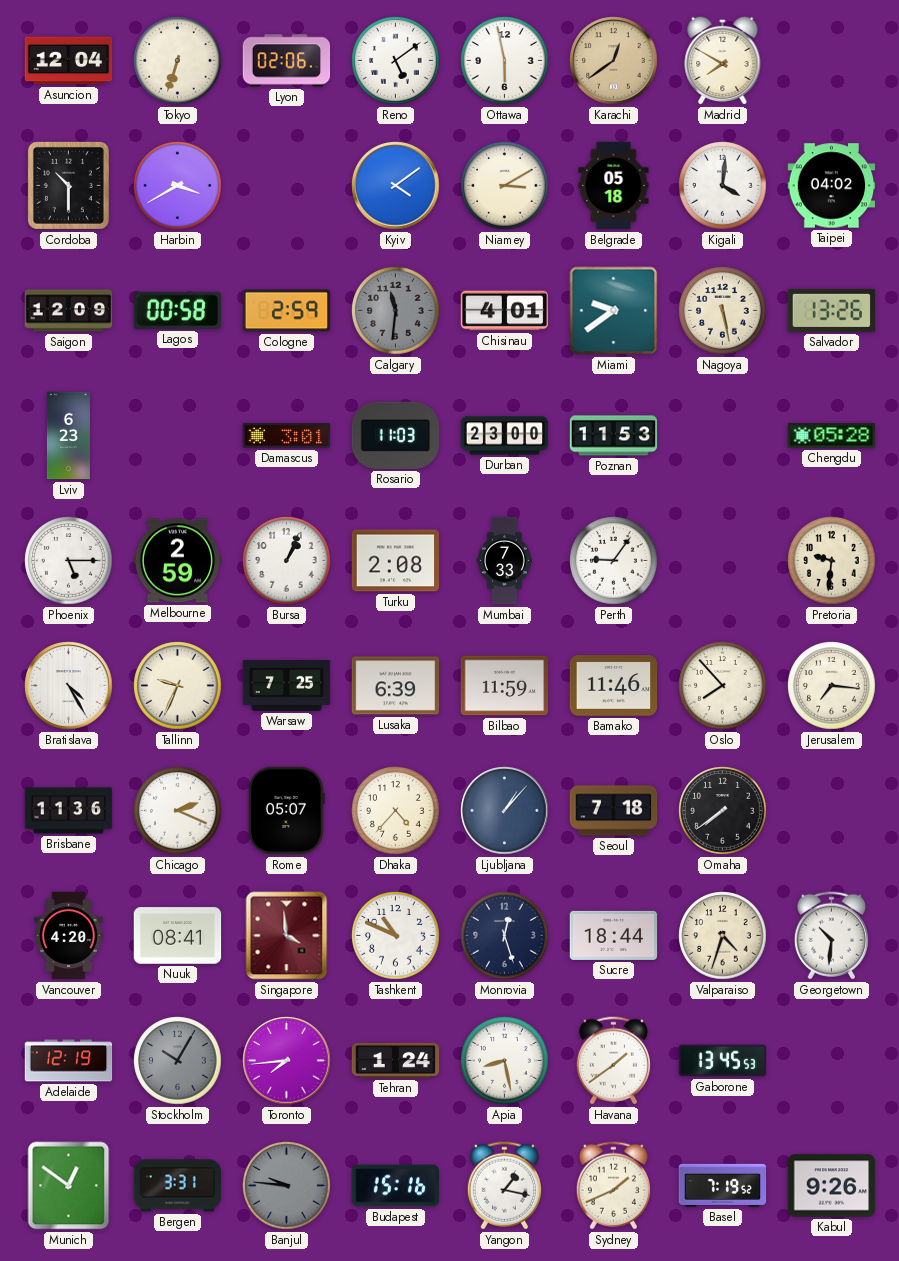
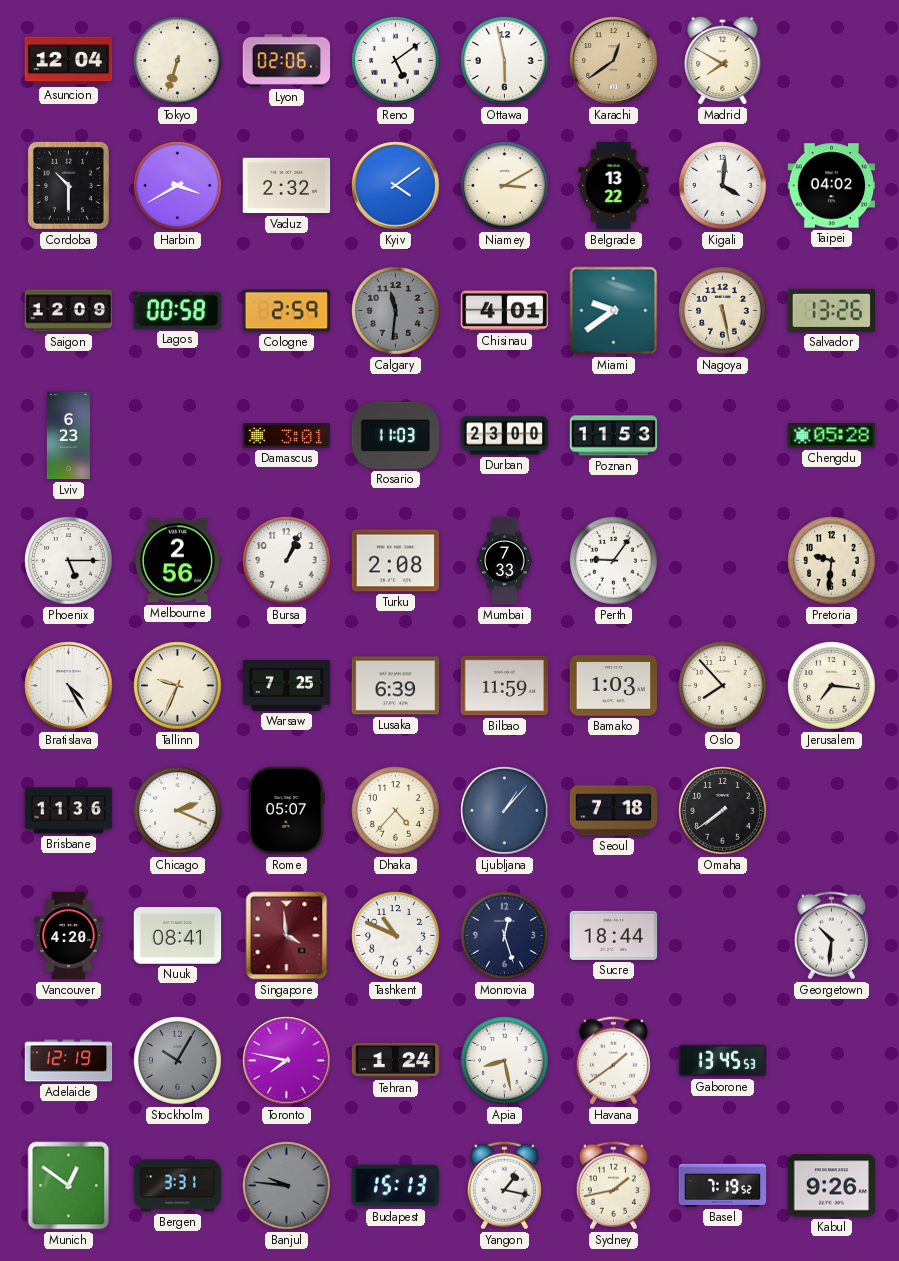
Vaduz: none -> 2:32
Belgrade: 05:18 -> 13:22
Melbourne: 2:59 -> 2:56
Bamako: 11:46 -> 1:03
Valparaiso: 4:33 -> none
Toronto: 7:44 -> 7:47
Budapest: 15:16 -> 15:13
Sydney: 1:41 -> 1:43
